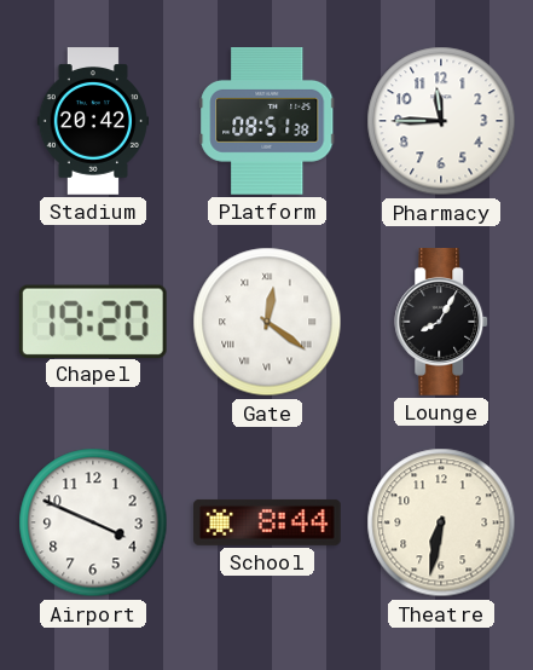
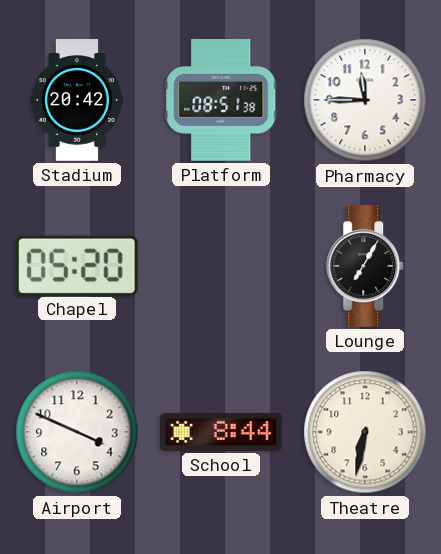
Chapel: 19:20 -> 05:20
Gate: 12:21 -> none
Lounge: 8:05 -> 7:05
